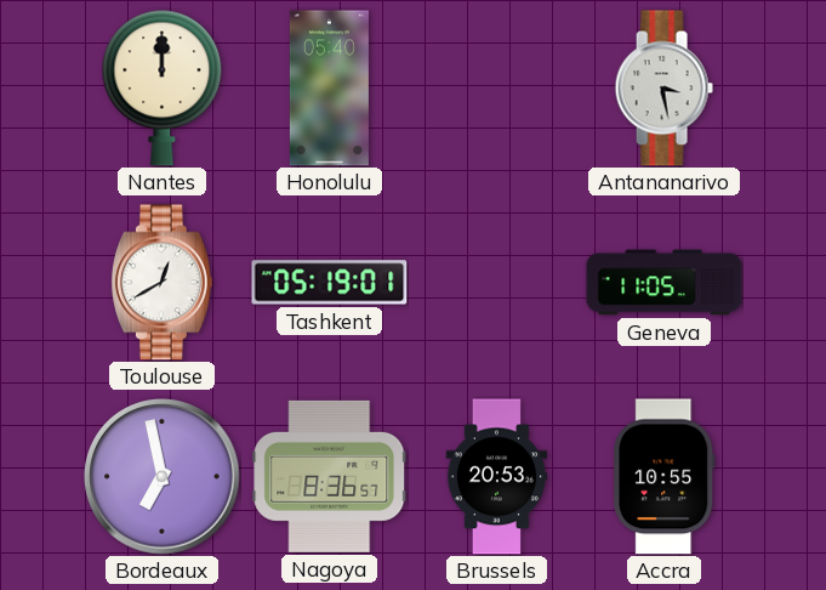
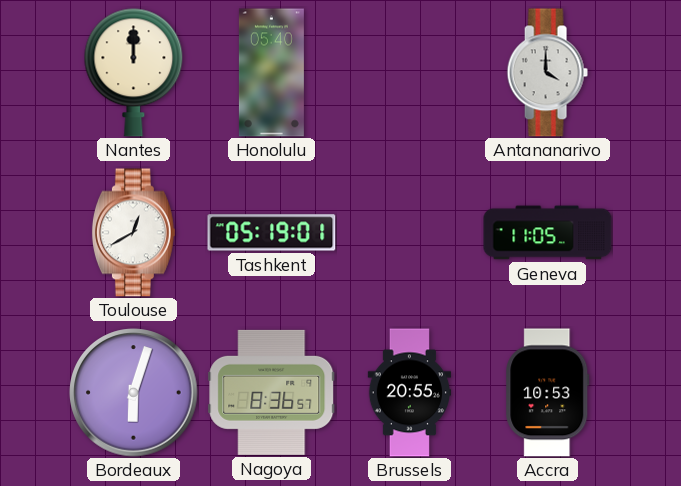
Antananarivo: 3:28 -> 4:00
Bordeaux: 6:58 -> 6:03
Brussels: 20:53 -> 20:55
Accra: 10:55 -> 10:53
